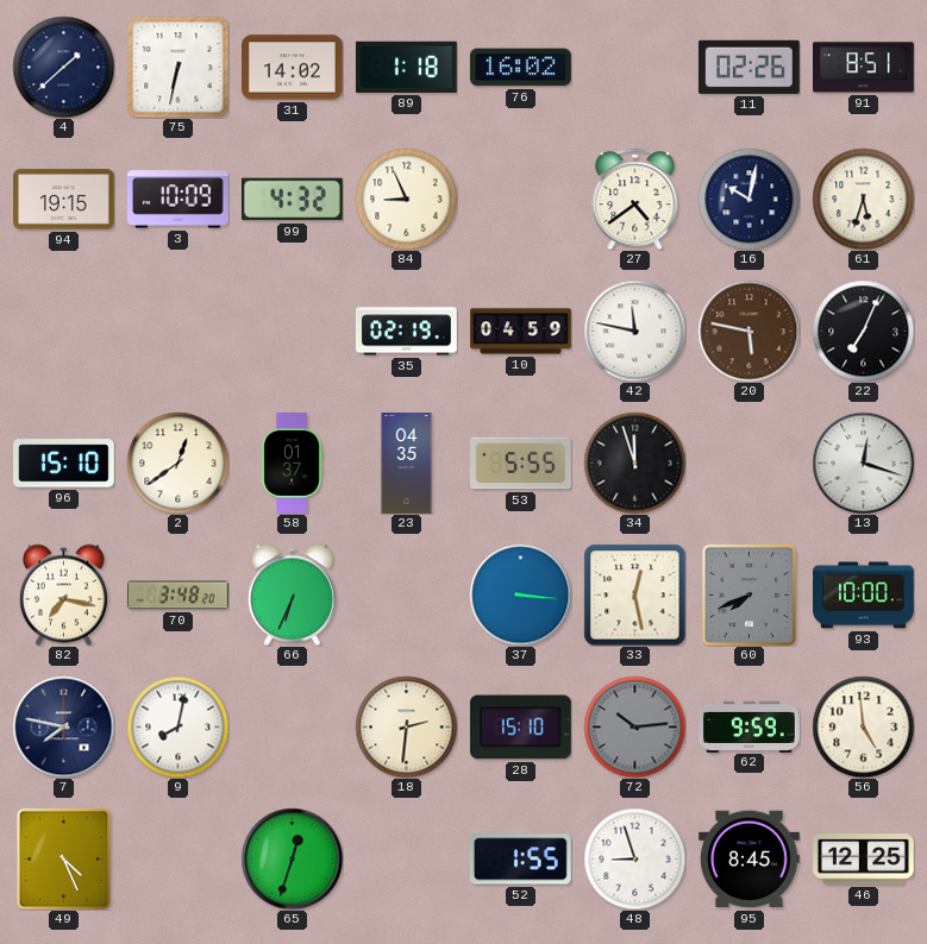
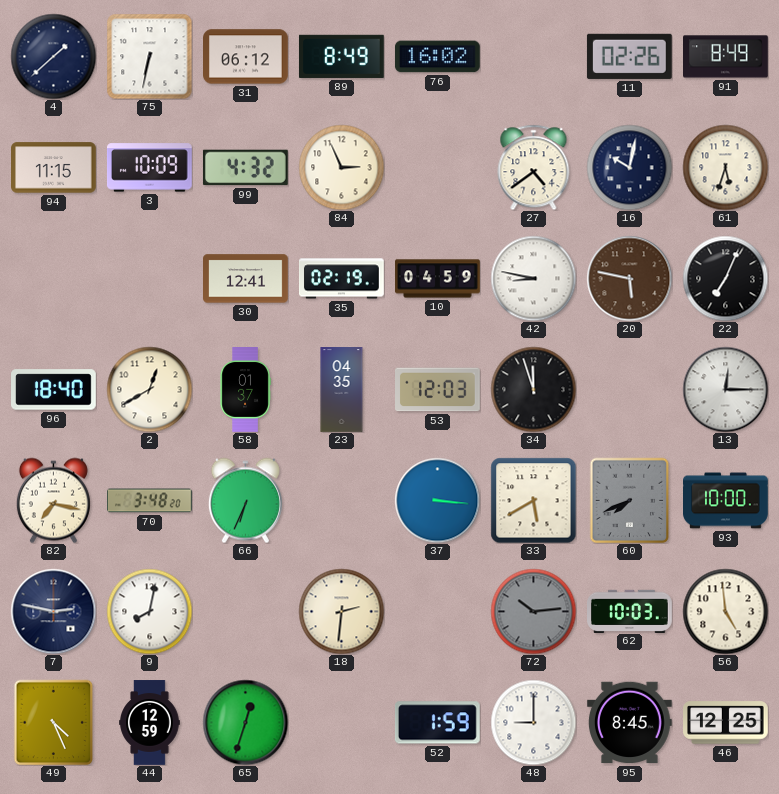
31: 14:02 -> 06:12
89: 1:18 -> 8:49
91: 8:51 -> 8:49
94: 19:15 -> 11:15
84: 8:56 -> 2:56
30: none -> 12:41
42: 11:47 -> 8:47
96: 15:10 -> 18:40
2: 12:39 -> 12:40
53: 5:55 -> 12:03
13: 12:18 -> 12:15
33: 12:28 -> 5:40
7: 7:47 -> 2:47
28: 15:10 -> none
62: 9:59 -> 10:03
44: none -> 12:59
52: 1:55 -> 1:59
48: 8:57 -> 9:00
